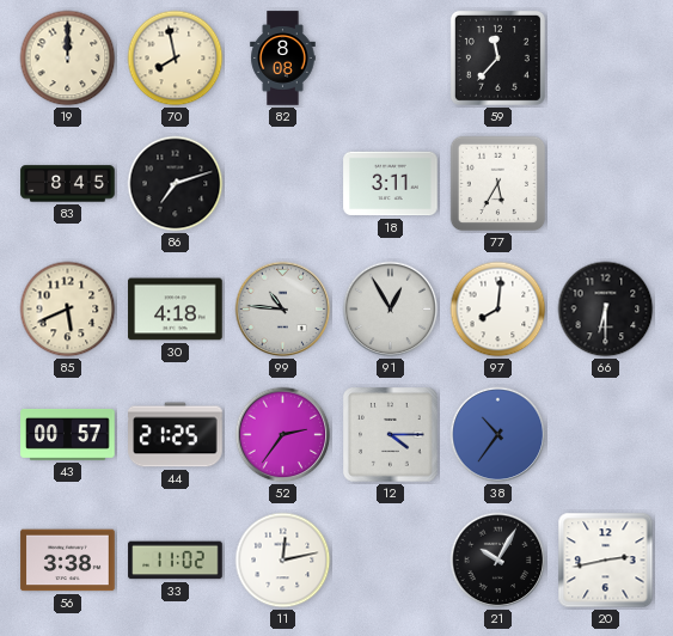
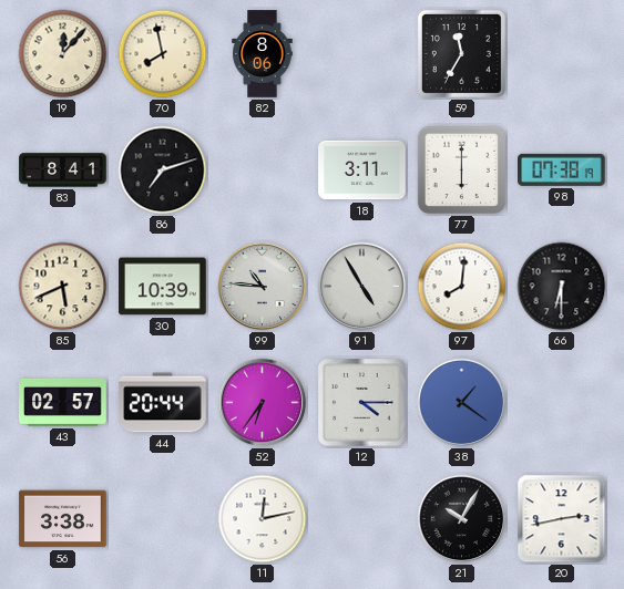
19: 12:00 -> 12:07
82: 8:08 -> 8:06
59: 11:37 -> 11:35
83: 8:45 -> 8:41
77: 5:35 -> 6:00
98: none -> 07:38
30: 4:18 -> 10:39
91: 12:55 -> 4:55
43: 00:57 -> 02:57
44: 21:25 -> 20:44
52: 2:36 -> 6:36
38: 10:36 -> 1:21
33: 11:02 -> none
